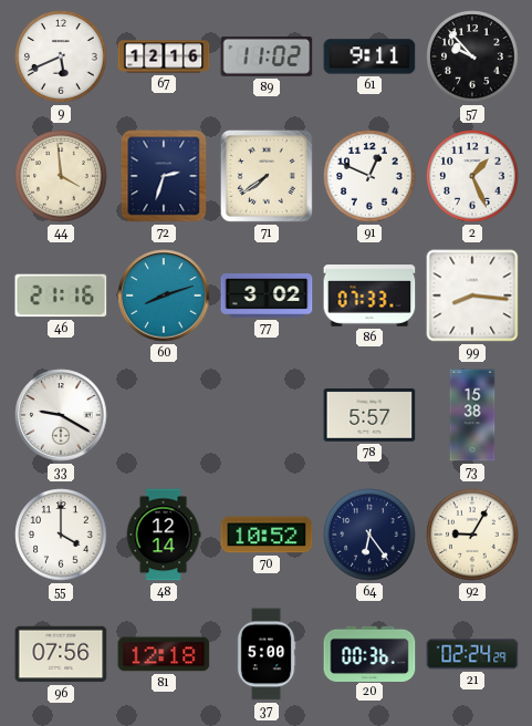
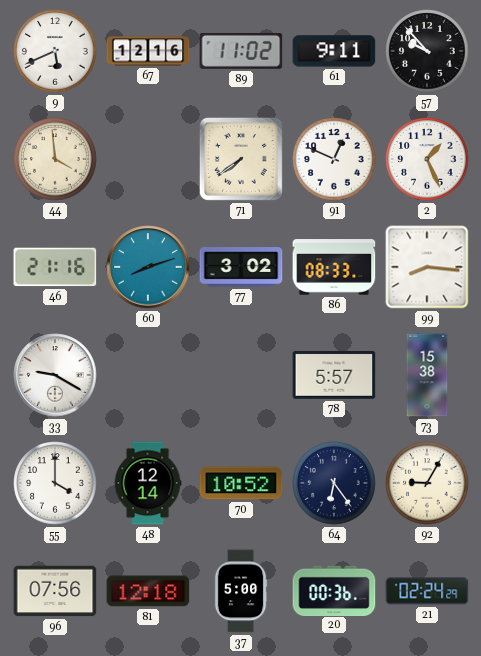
72: 2:33 -> none
86: 07:33 -> 08:33
